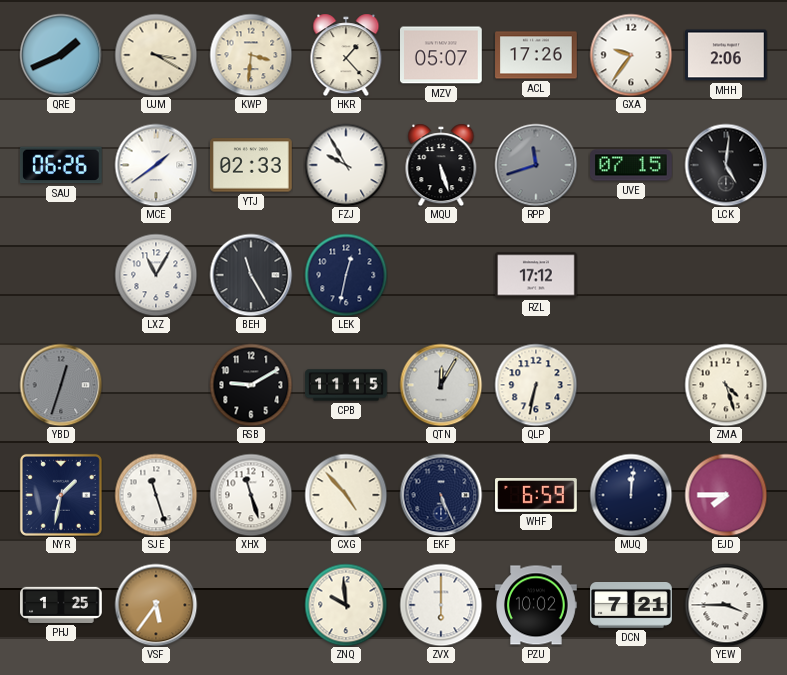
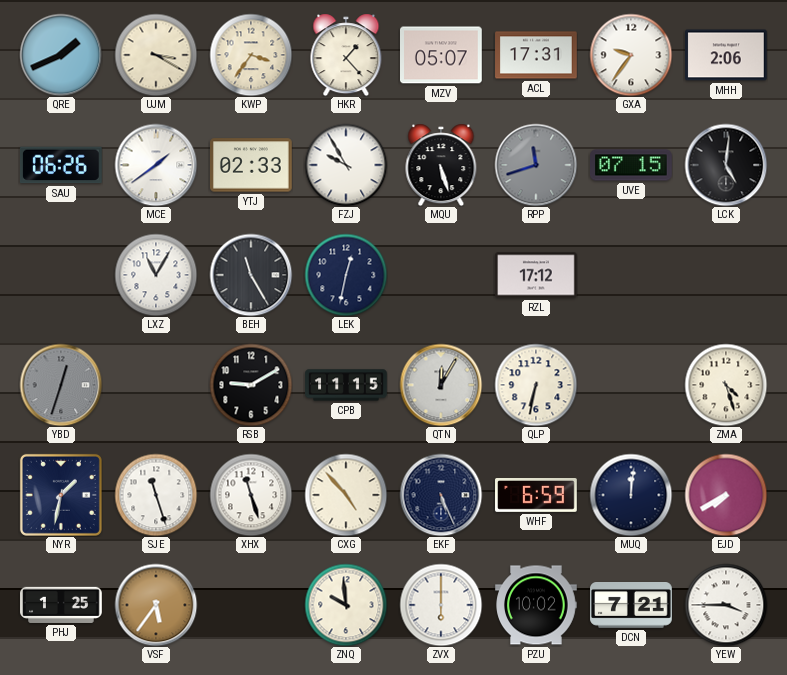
KWP: 3:31 -> 3:36
ACL: 17:26 -> 17:31
EJD: 7:45 -> 7:40
